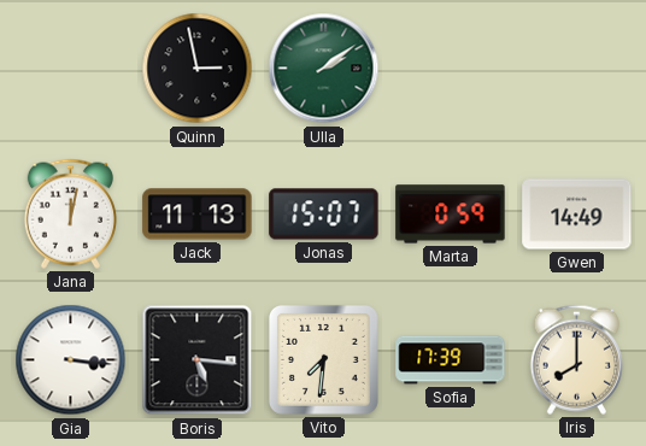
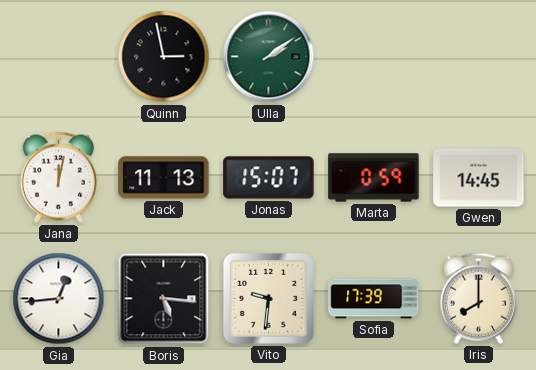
Gwen: 14:49 -> 14:45
Gia: 3:16 -> 12:44
Vito: 7:31 -> 9:31
